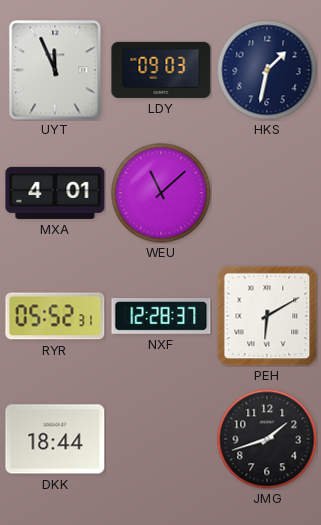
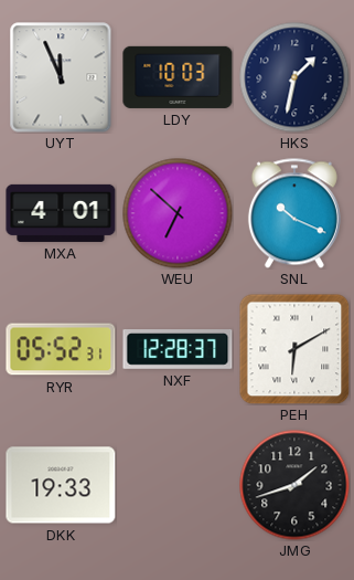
LDY: 09:03 -> 10:03
WEU: 11:08 -> 6:52
SNL: none -> 10:19
DKK: 18:44 -> 19:33
